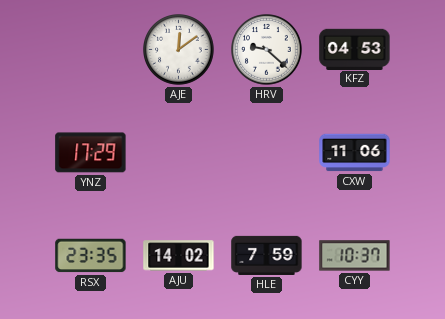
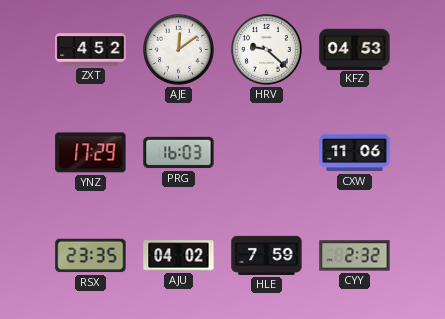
ZXT: none -> 4:52
PRG: none -> 16:03
AJU: 14:02 -> 04:02
CYY: 10:37 -> 2:32
